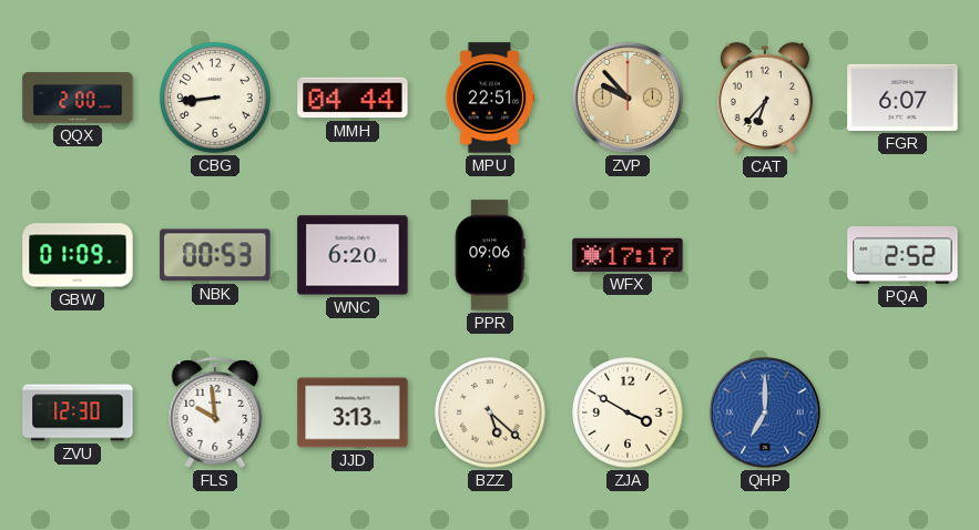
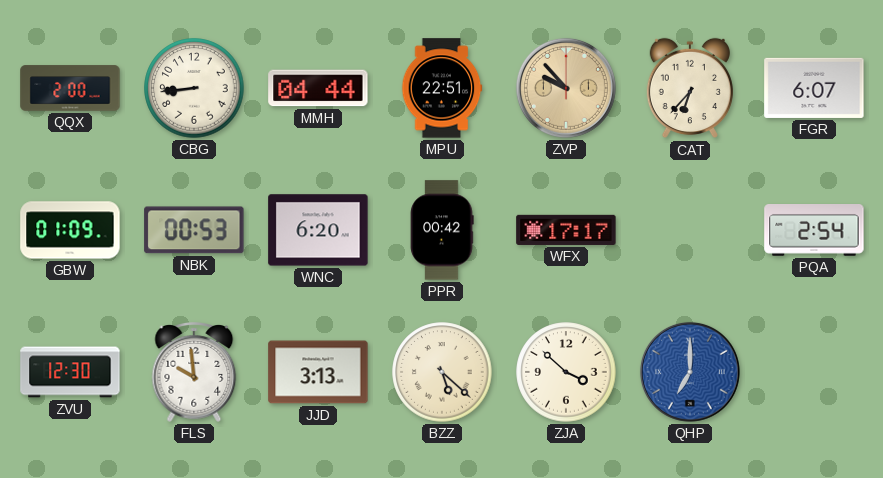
PPR: 09:06 -> 00:42
PQA: 2:52 -> 2:54
ZJA: 3:50 -> 3:52
